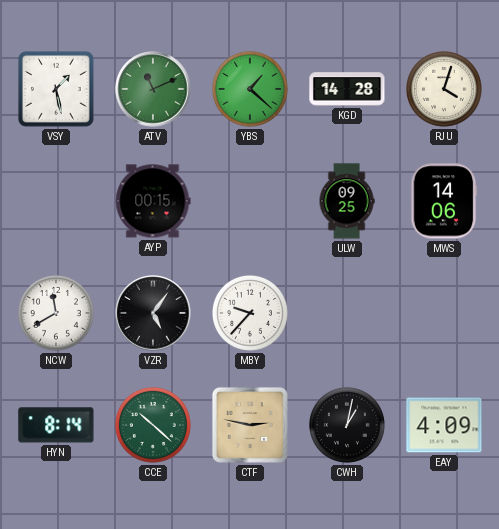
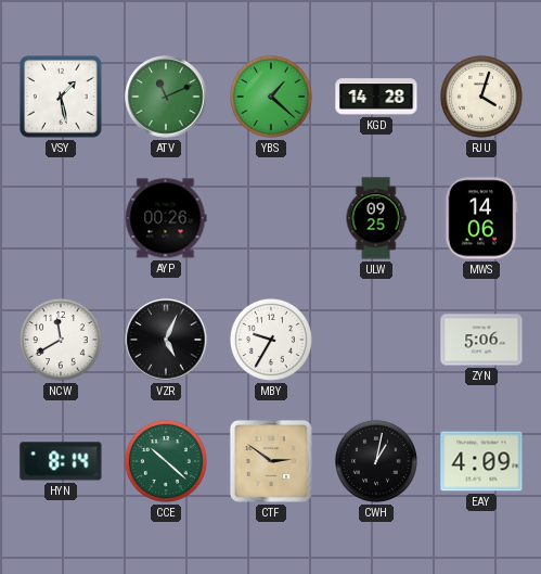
AYP: 00:15 -> 00:26
VZR: 5:06 -> 5:04
MBY: 9:37 -> 9:35
ZYN: none -> 5:06
CTF: 2:47 -> 2:51
